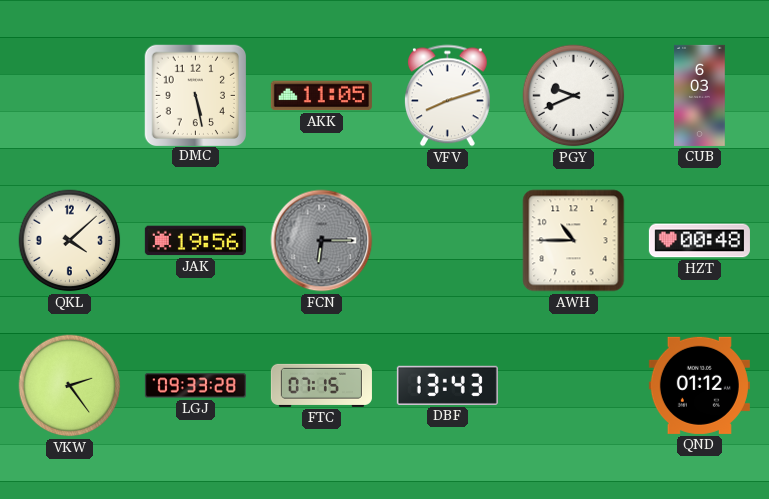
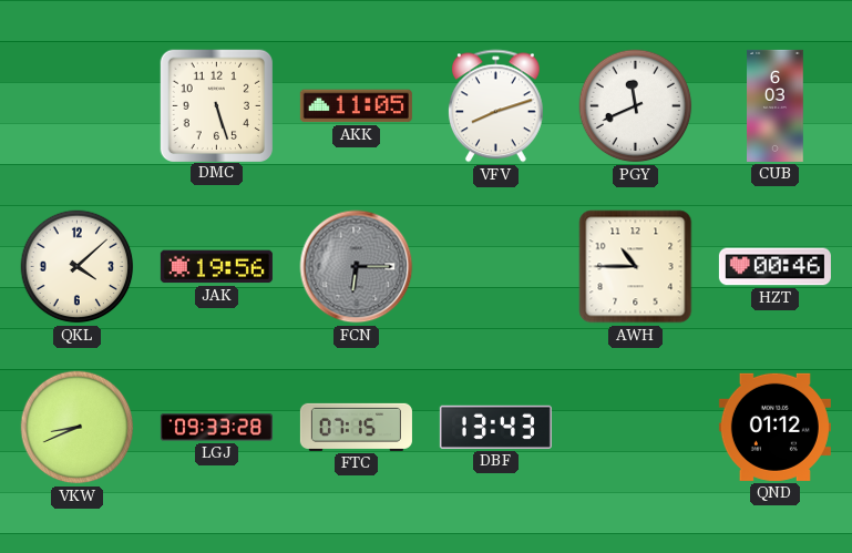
DMC: 5:28 -> 5:27
PGY: 9:41 -> 11:41
HZT: 00:48 -> 00:46
VKW: 2:24 -> 8:41
